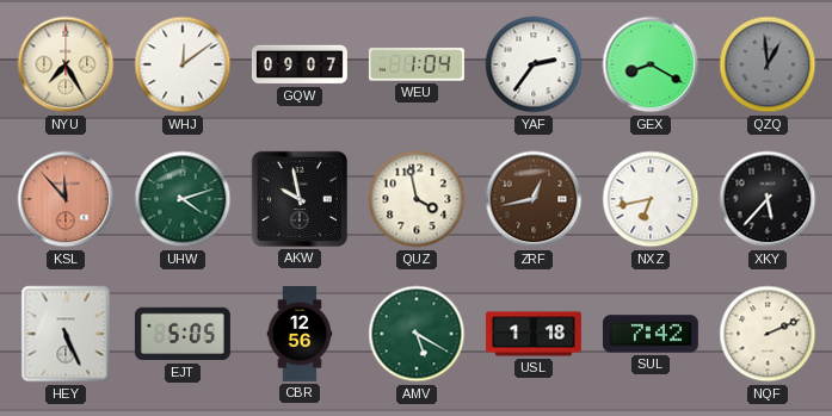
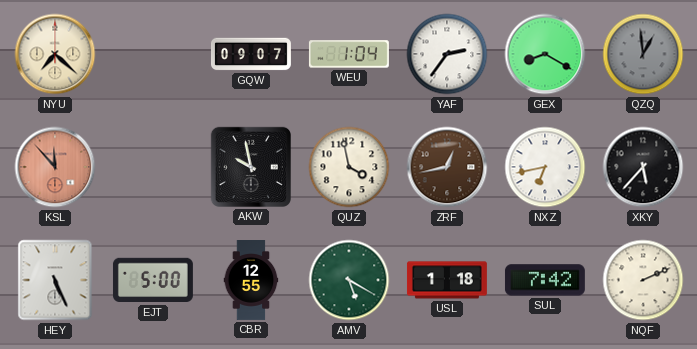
NYU: 7:25 -> 7:22
WHJ: 12:09 -> none
UHW: 4:12 -> none
EJT: 5:05 -> 5:00
CBR: 12:56 -> 12:55
